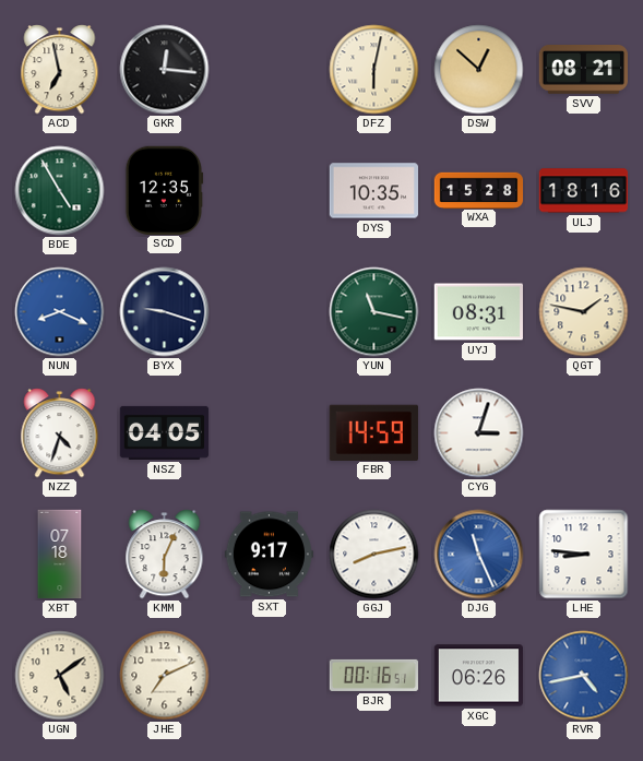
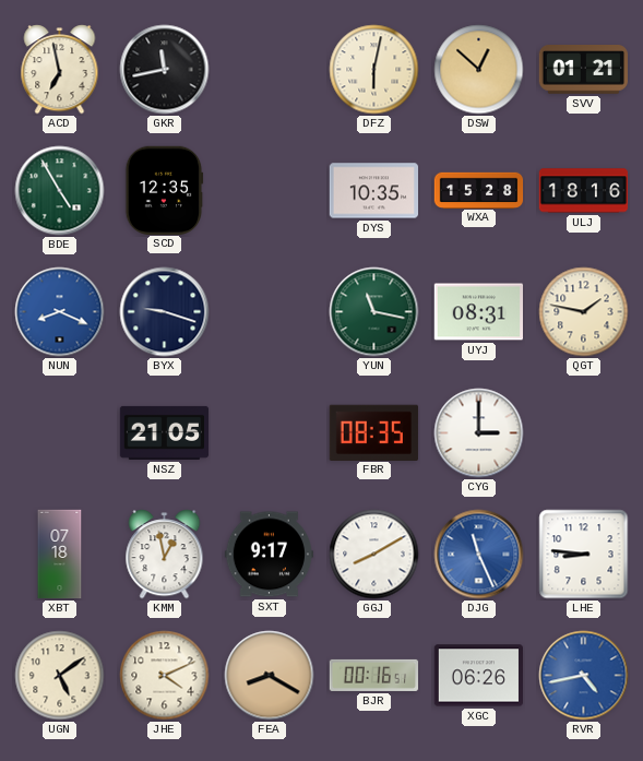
GKR: 12:16 -> 11:43
SVV: 08:21 -> 01:21
NZZ: 4:33 -> none
NSZ: 04:05 -> 21:05
FBR: 14:59 -> 08:35
CYG: 3:03 -> 3:00
KMM: 6:04 -> 12:58
GGJ: 8:13 -> 8:10
JHE: 7:11 -> 4:11
FEA: none -> 8:20
